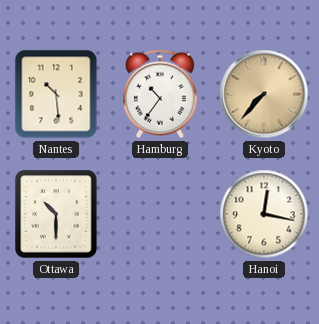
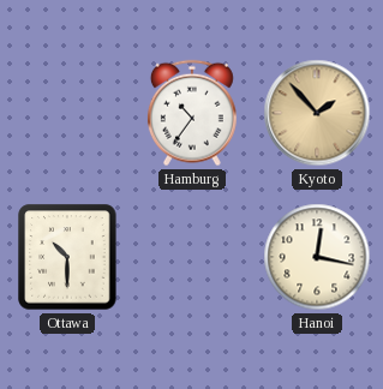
Nantes: 10:29 -> none
Kyoto: 7:37 -> 1:53
